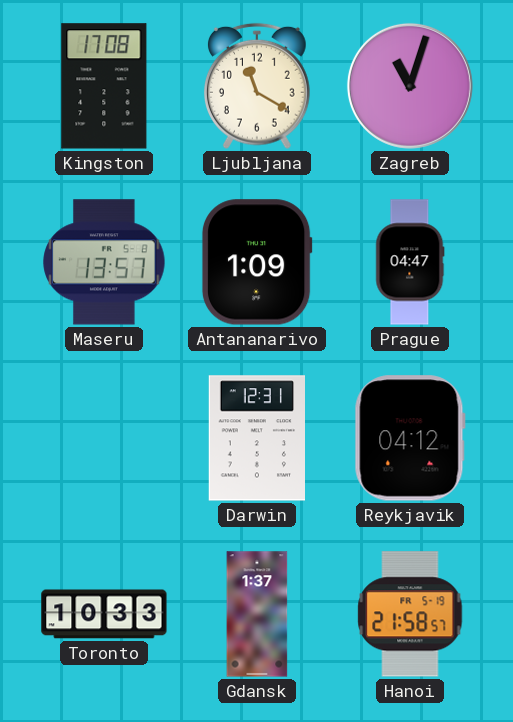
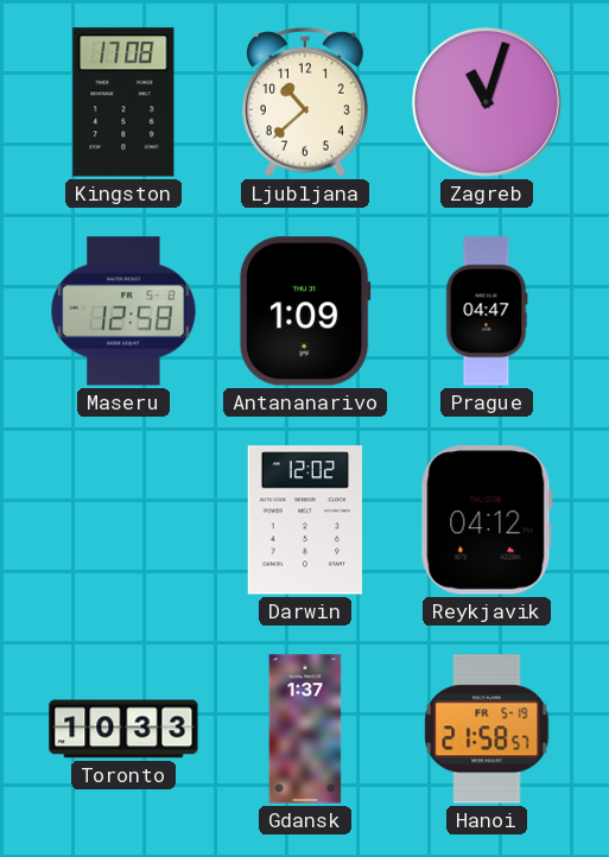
Ljubljana: 11:20 -> 10:38
Maseru: 13:57 -> 12:58
Darwin: 12:31 -> 12:02
